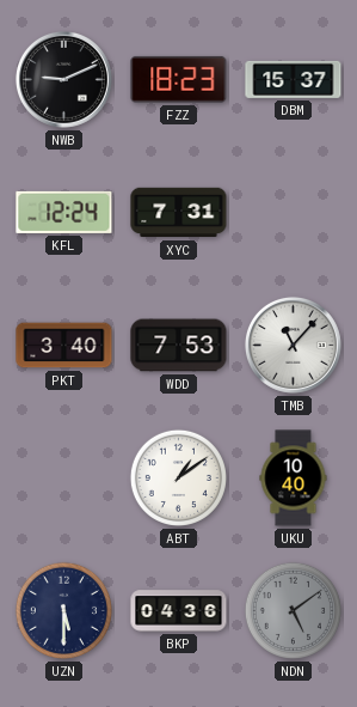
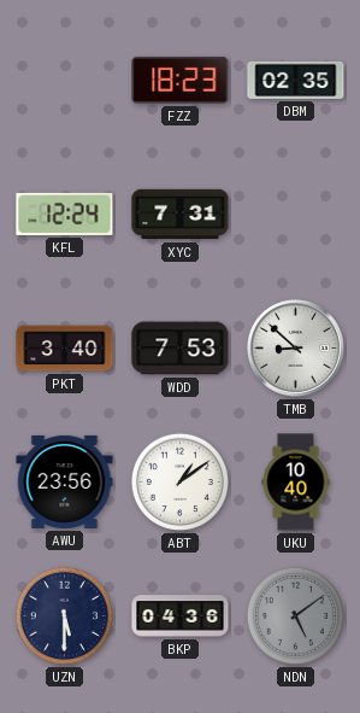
NWB: 9:11 -> none
DBM: 15:37 -> 02:35
TMB: 11:07 -> 8:52
AWU: none -> 23:56
